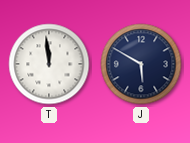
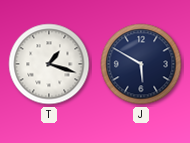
T: 11:59 -> 1:18
